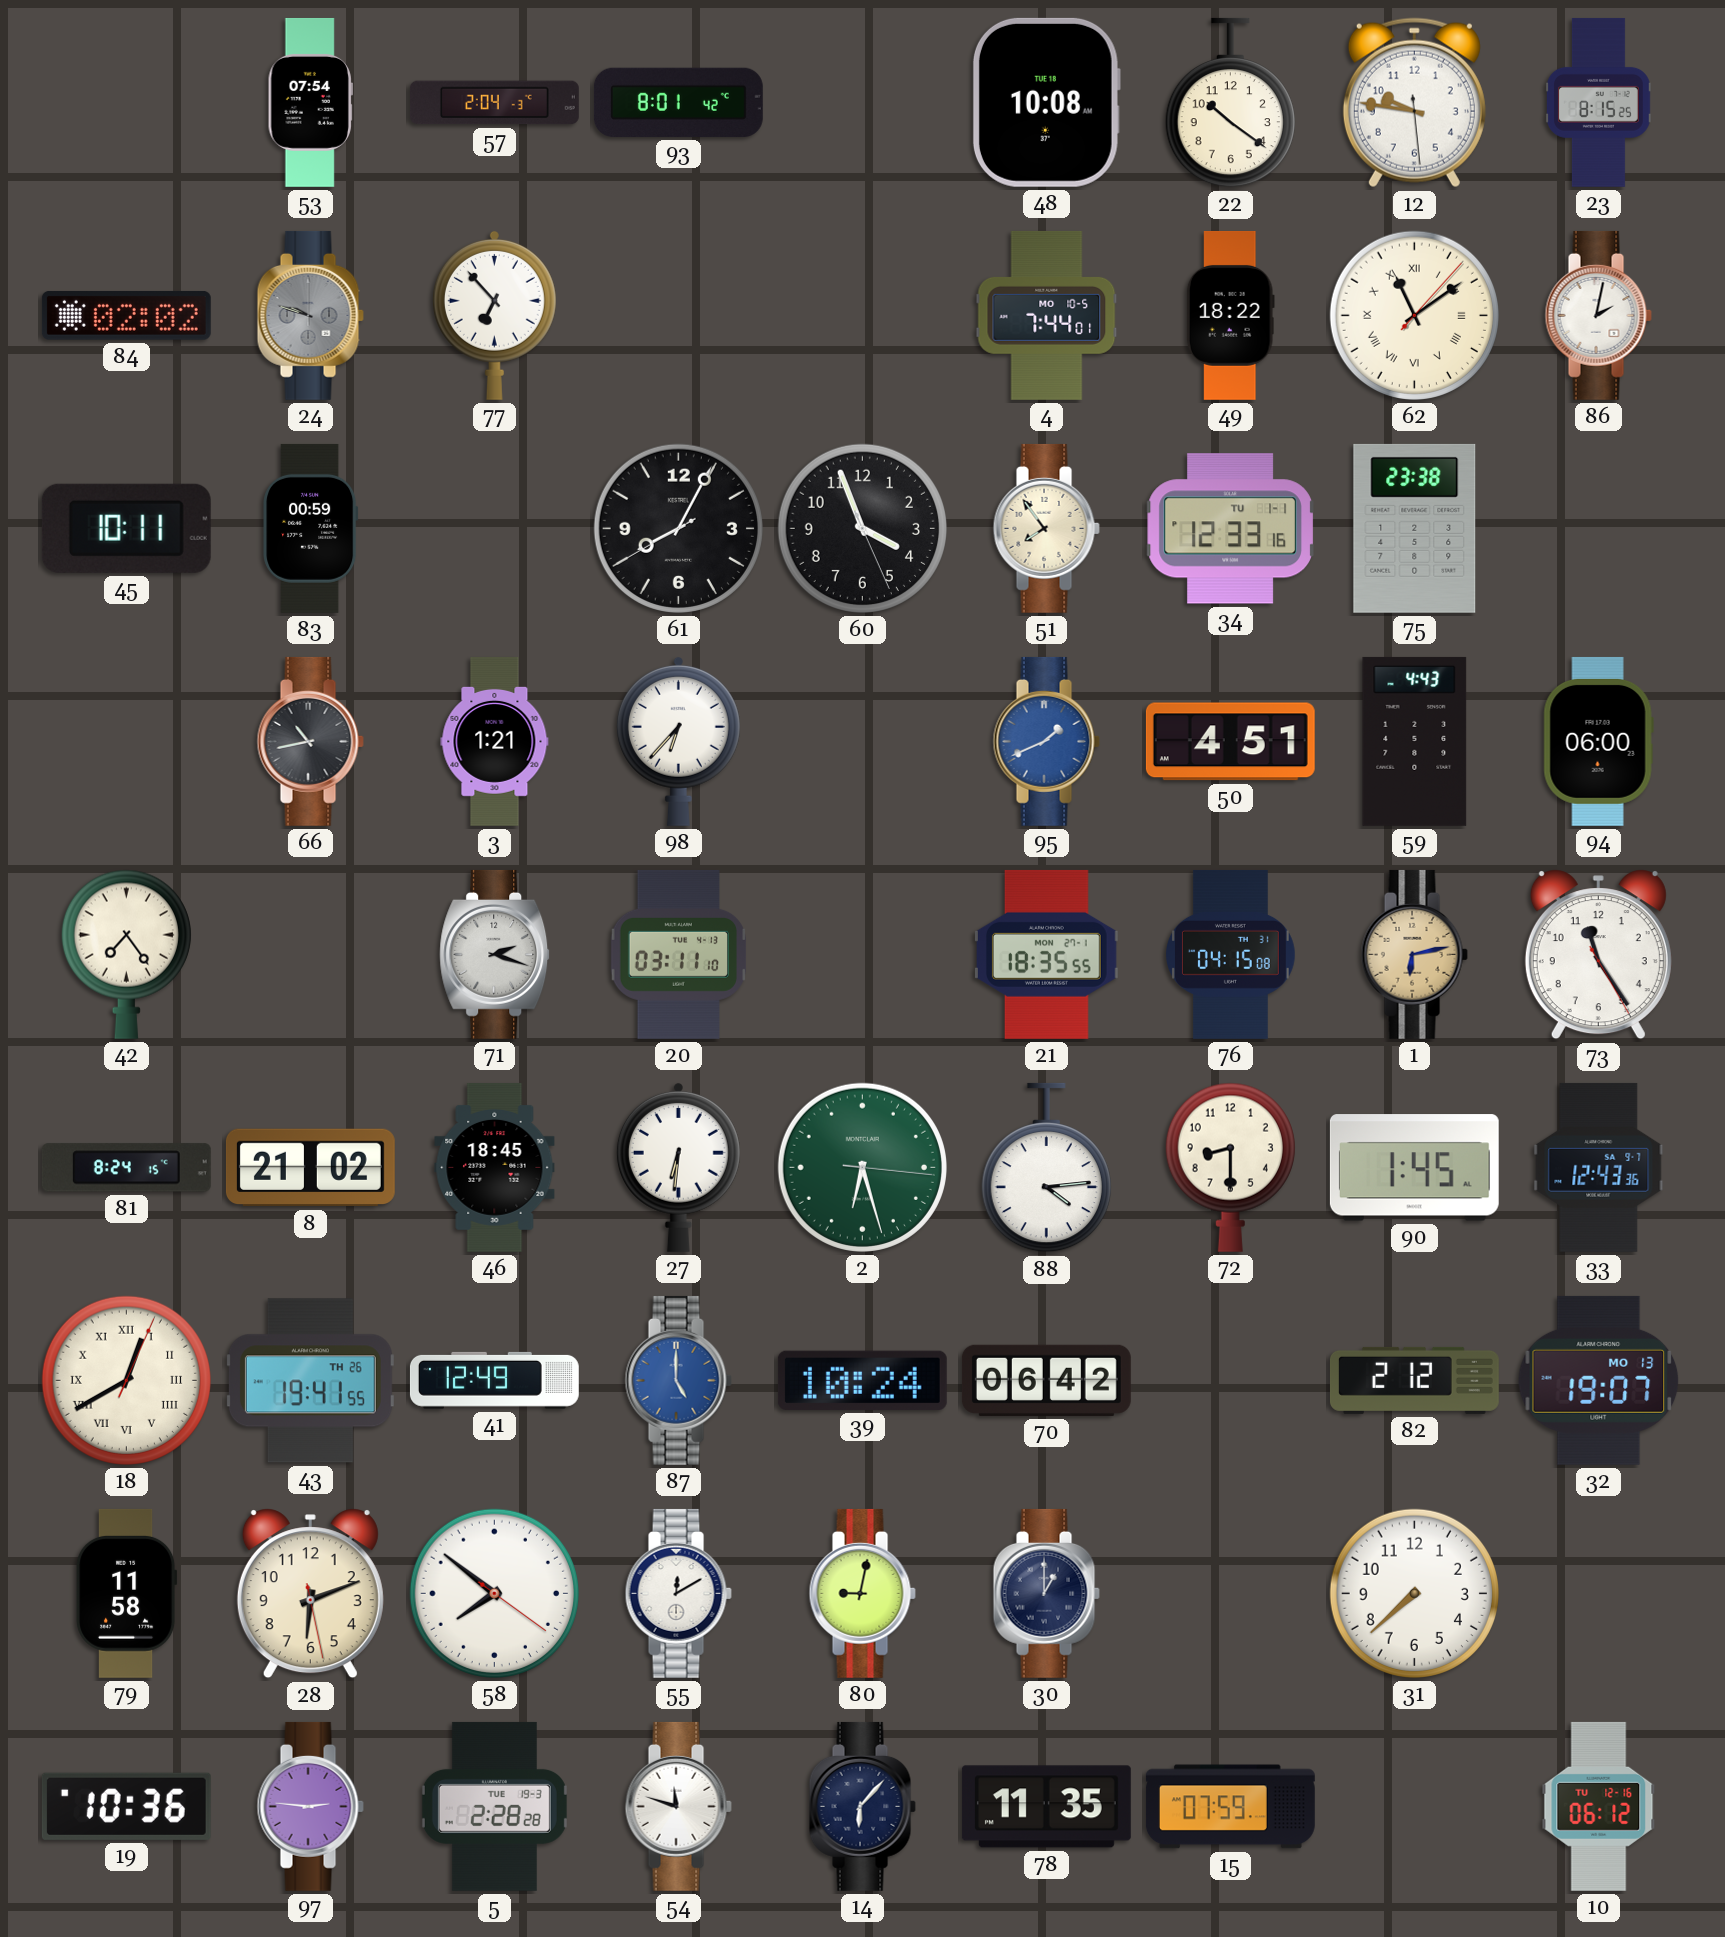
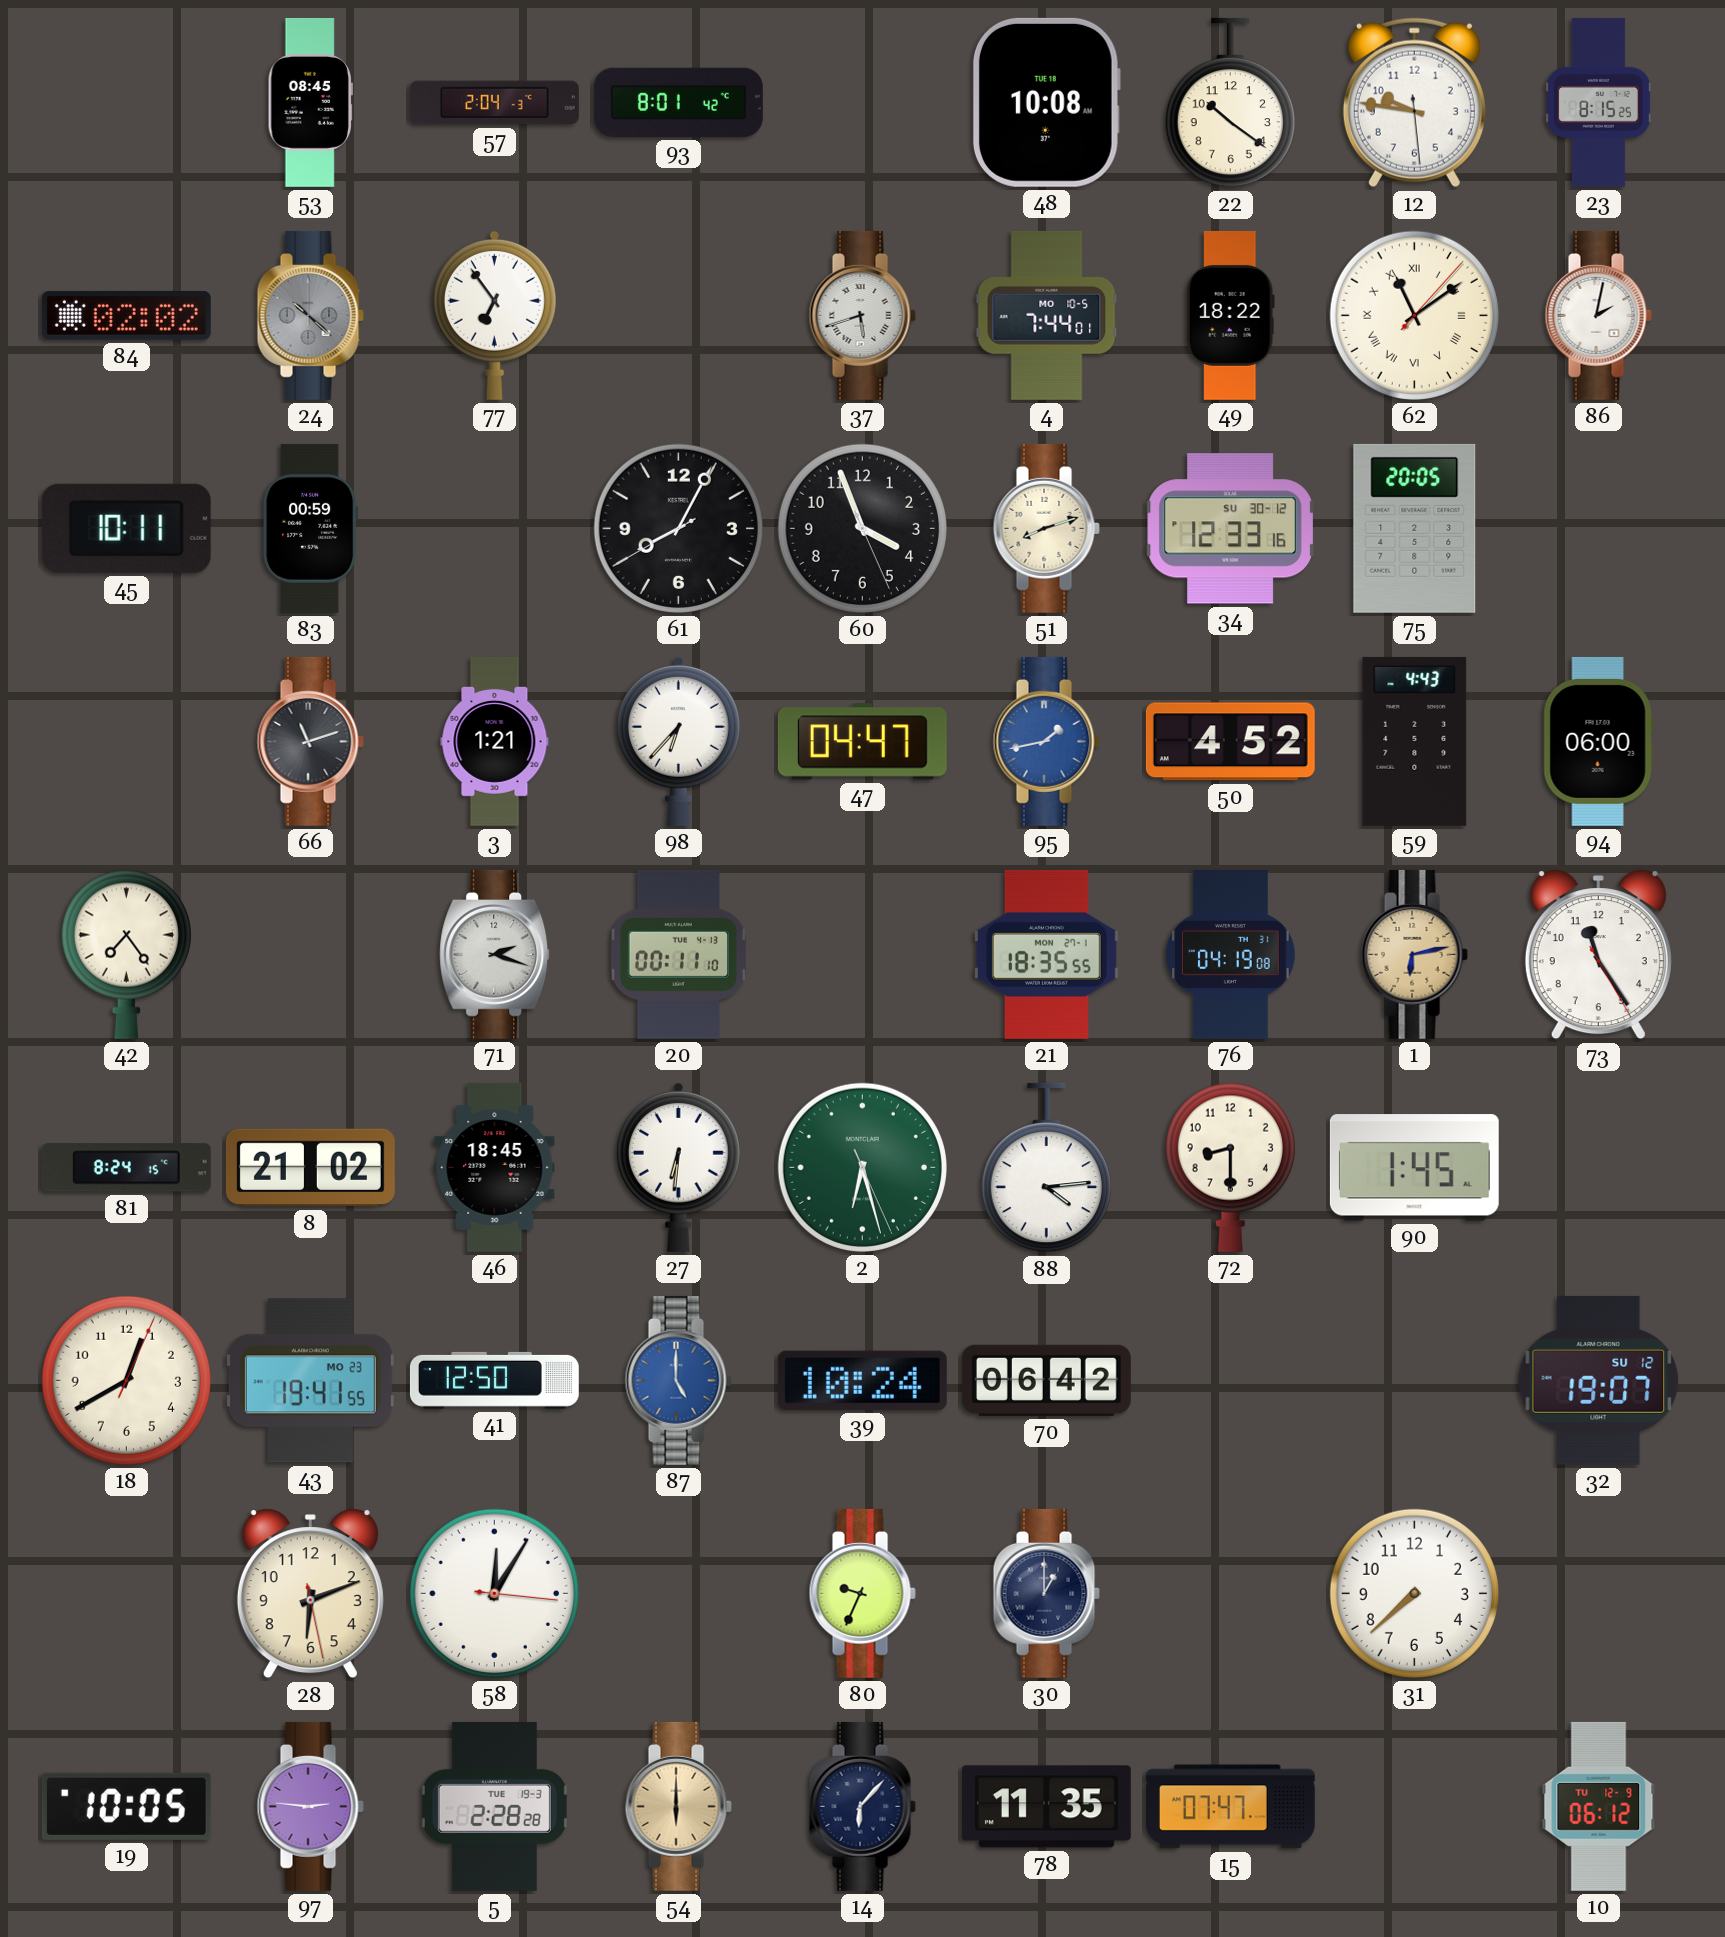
53: 07:54 -> 08:45
24: 9:48 -> 10:22
77: 6:53 -> 6:54
37: none -> 5:42
51: 7:54 -> 8:12
34 date: TU 1-1 -> SU 30-12
75: 23:38 -> 20:05
66: 10:43 -> 11:12
47: none -> 04:47
95: 1:41 -> 1:43
50: 4:51 -> 4:52
20: 03:11 -> 00:11
76: 04:15 -> 04:19
2: 6:27:16 -> 6:27:26
33: 12:43 -> none
18 numerals: Roman -> Arabic
43 date: TH 26 -> MO 23
41: 12:49 -> 12:50
82: 2:12 -> none
32 date: MO 13 -> SU 12
79: 11:58 -> none
58: 7:51 -> 12:05
55: 12:10 -> none
80: 9:02 -> 9:34
19: 10:36 -> 10:05
54: 11:48 -> 6:00
54 dial: white -> champagne
15: 07:59 -> 07:47
10 date: TU 12-16 -> TU 12-9
